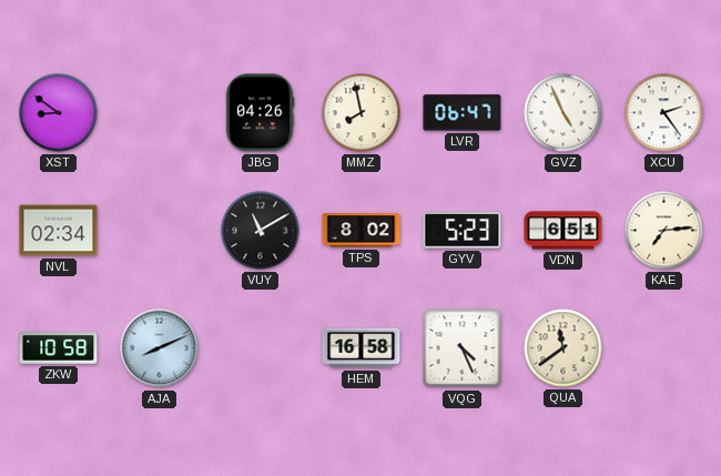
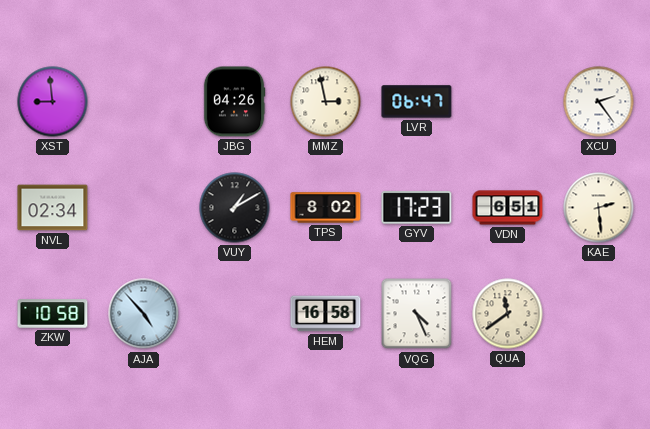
XST: 8:51 -> 8:59
MMZ: 7:58 -> 2:58
GVZ: 4:56 -> none
VUY: 11:10 -> 1:10
GYV: 5:23 -> 17:23
KAE: 7:14 -> 2:29
AJA: 8:11 -> 4:53
